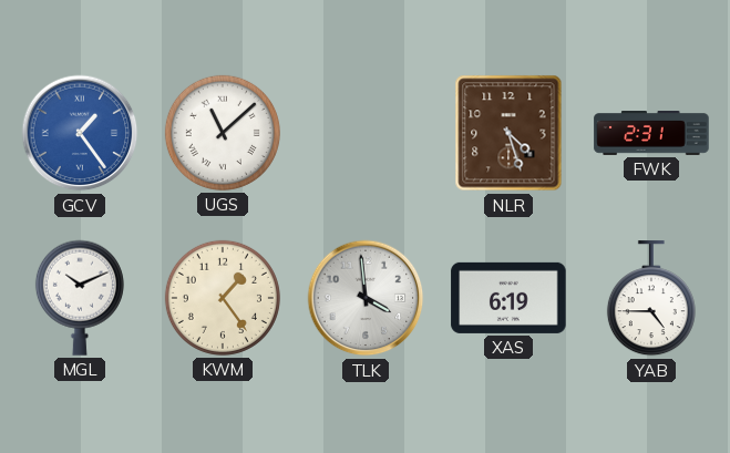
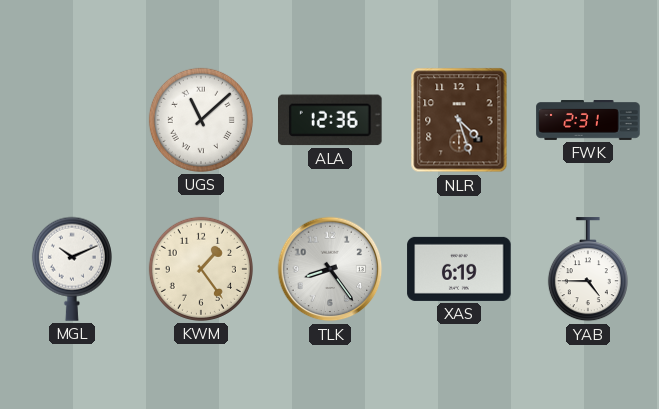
GCV: 1:24 -> none
ALA: none -> 12:36
TLK: 3:59 -> 8:24
